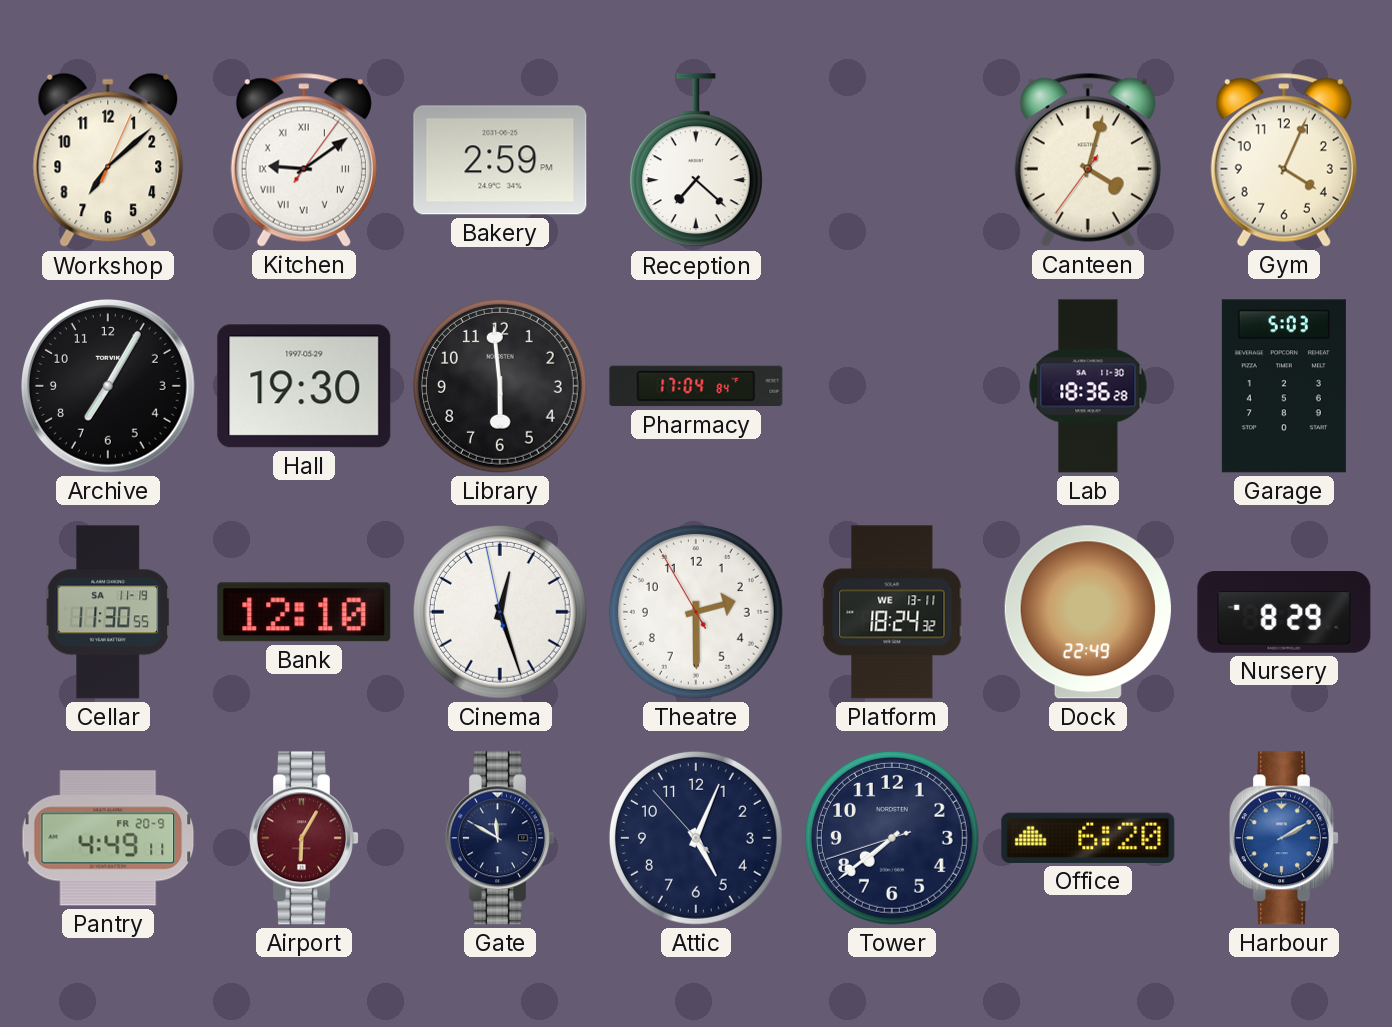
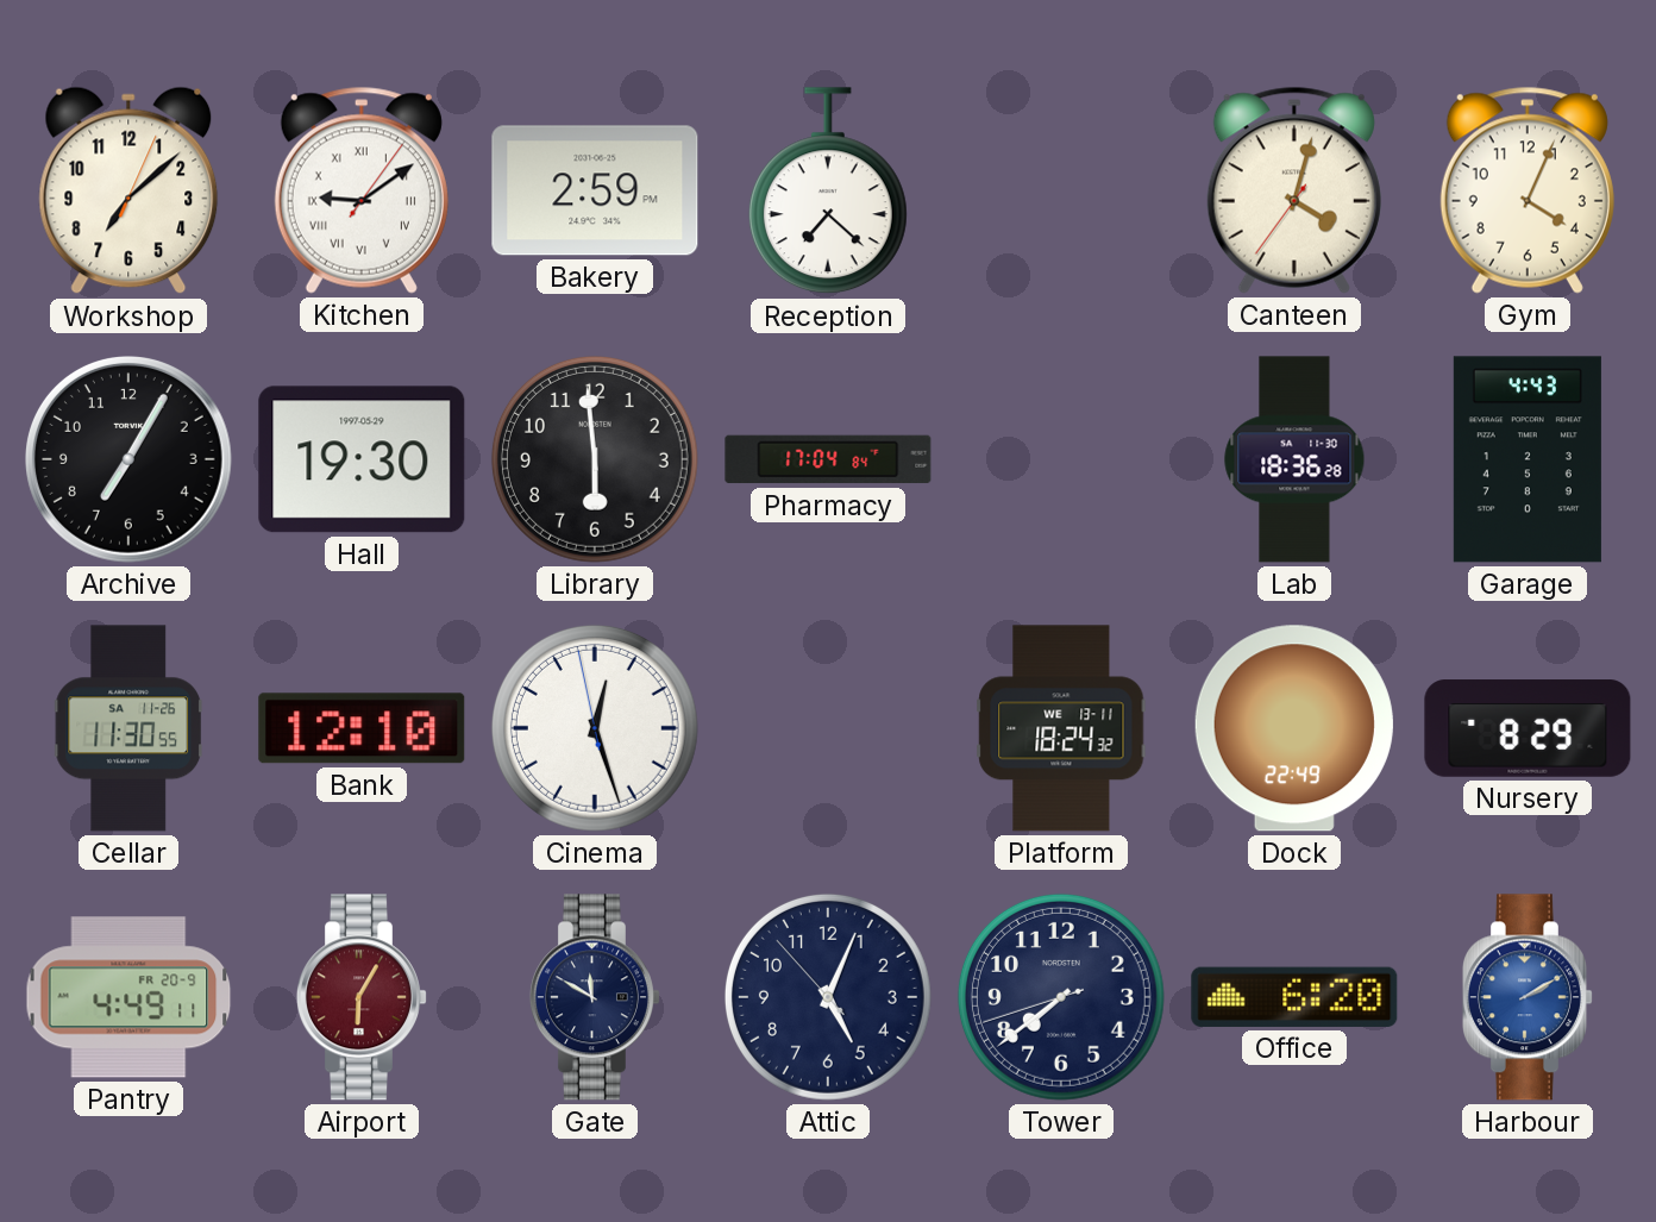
Garage: 5:03 -> 4:43
Cellar date: SA 11-19 -> SA 11-26
Theatre: 2:29 -> none
